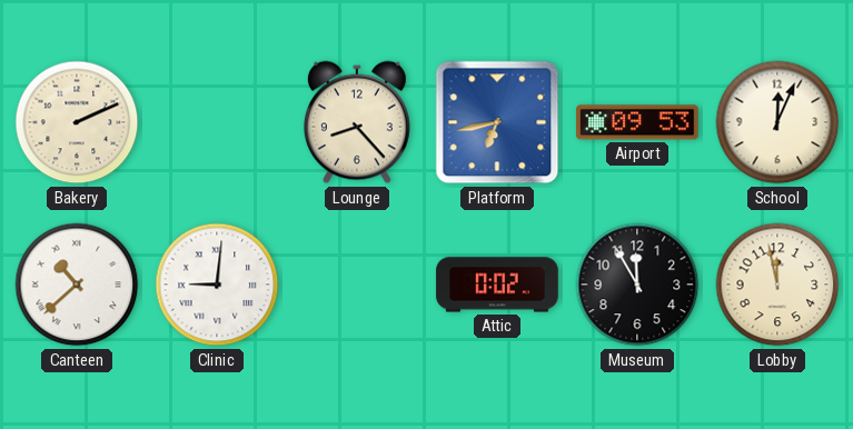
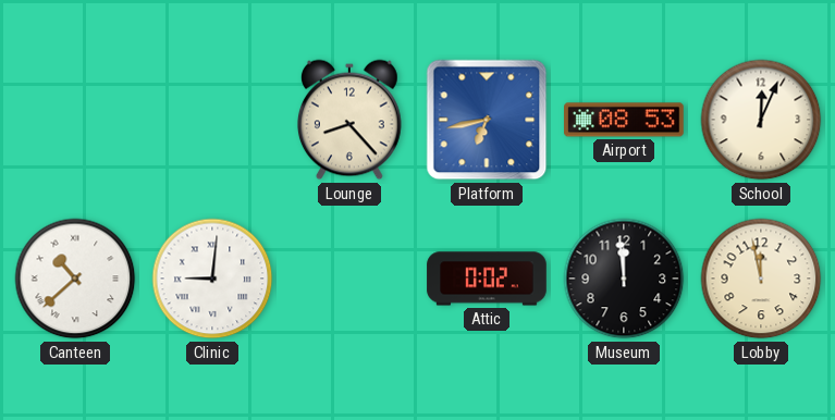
Bakery: 2:11 -> none
Airport: 09:53 -> 08:53
Museum: 11:55 -> 11:59
